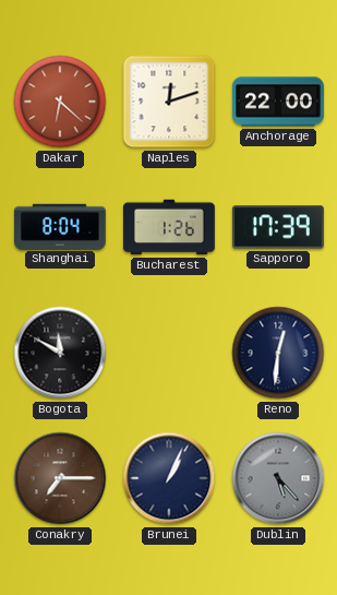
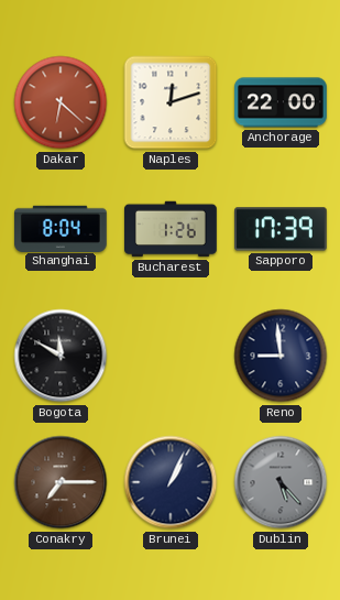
Reno: 12:31 -> 8:59
